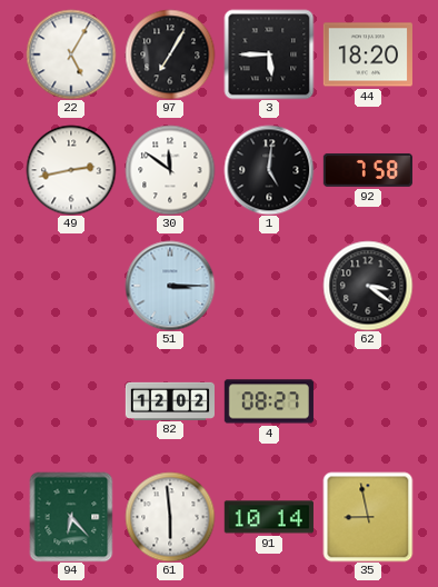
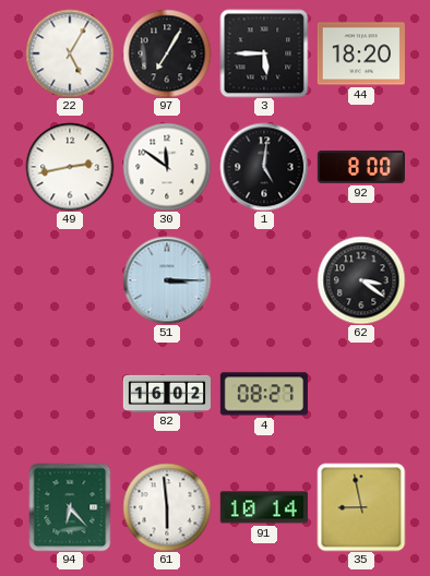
92: 7:58 -> 8:00
82: 12:02 -> 16:02
